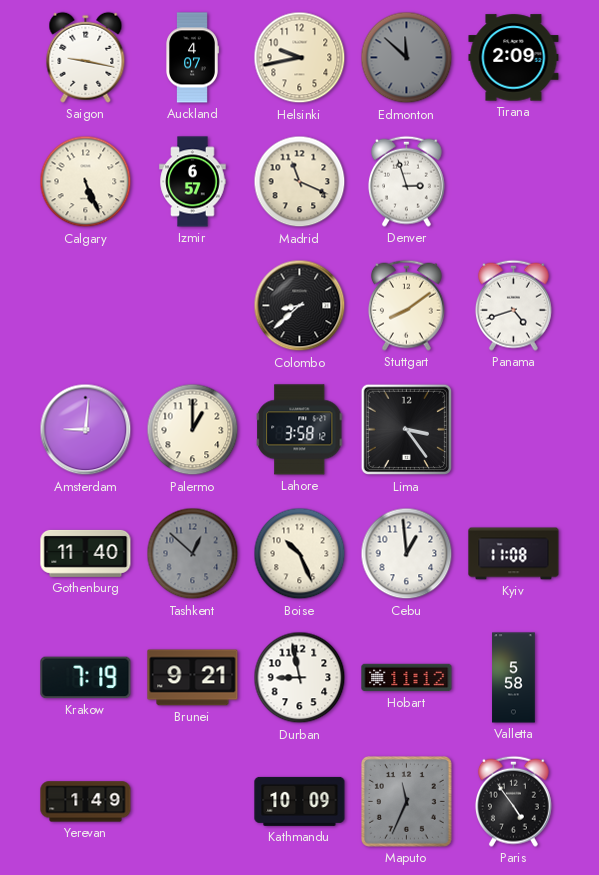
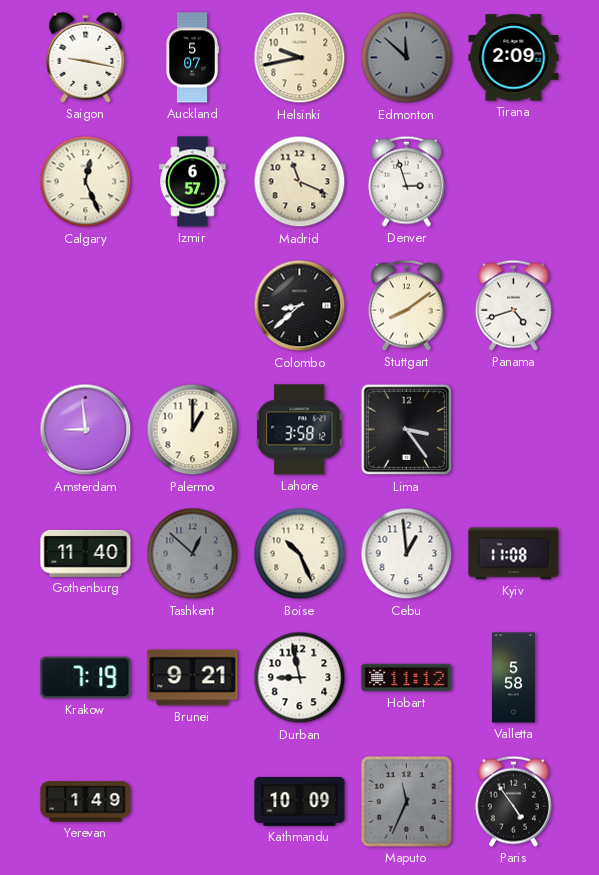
Auckland: 4:07 -> 5:07
Calgary: 5:26 -> 12:26
Amsterdam: 9:01 -> 8:59
